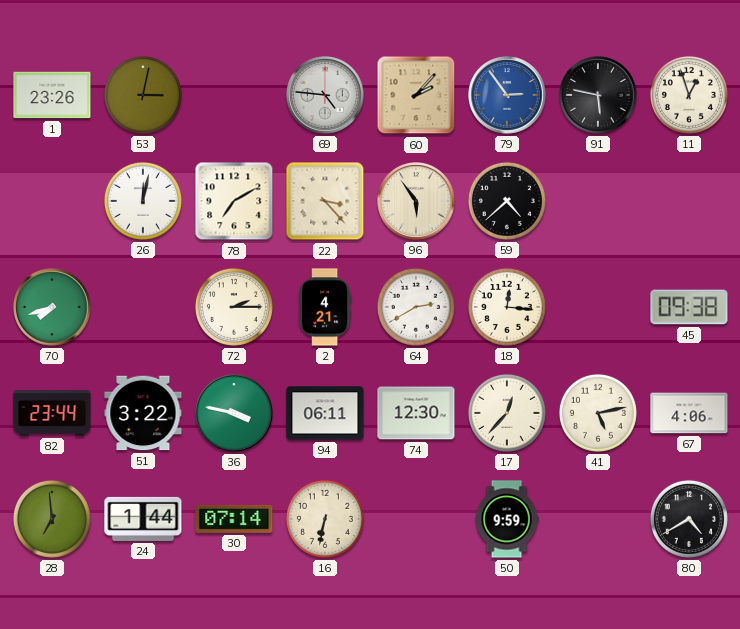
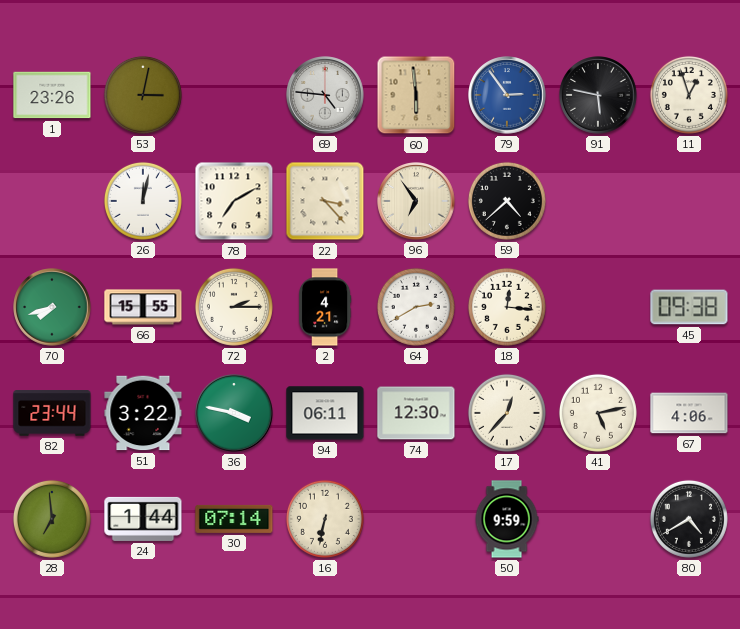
60: 2:07 -> 5:59
96: 5:54 -> 6:54
66: none -> 15:55
